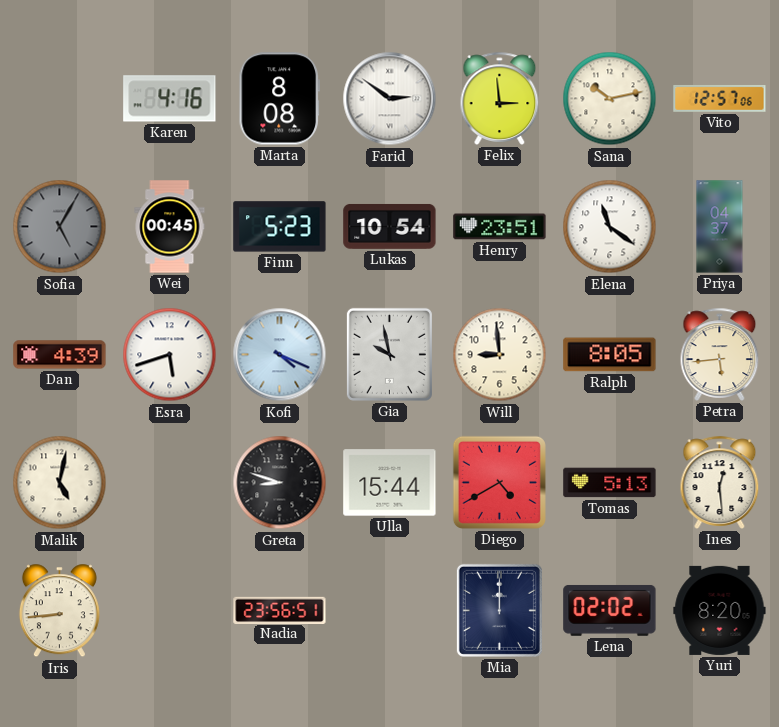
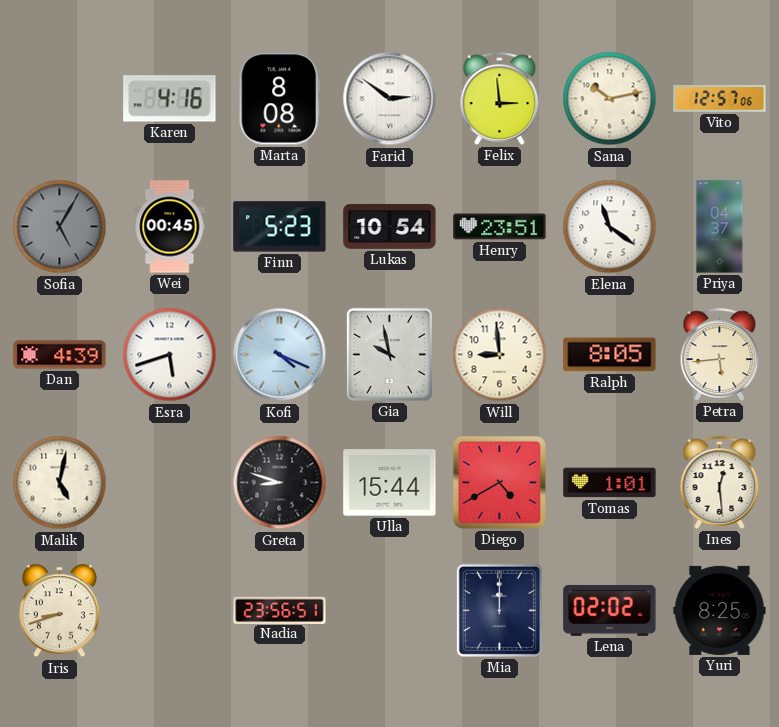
Tomas: 5:13 -> 1:01
Iris: 8:44 -> 8:42
Yuri: 8:20 -> 8:25
